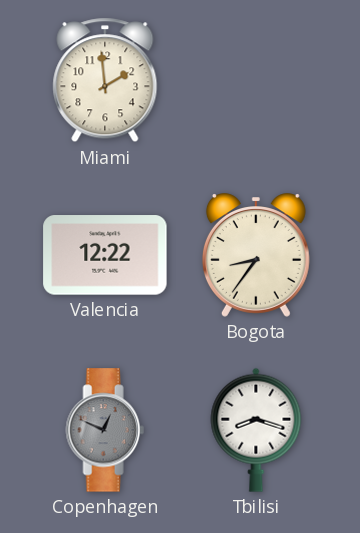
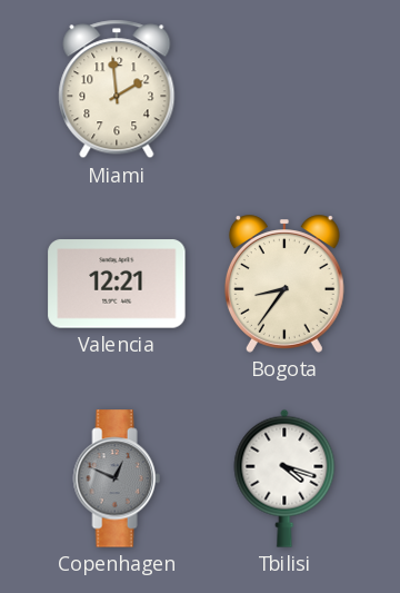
Valencia: 12:22 -> 12:21
Tbilisi: 8:18 -> 4:18
